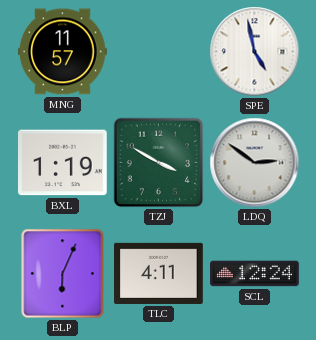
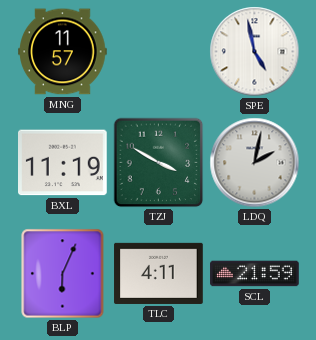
BXL: 1:19 -> 11:19
LDQ: 2:51 -> 2:02
SCL: 12:24 -> 21:59
